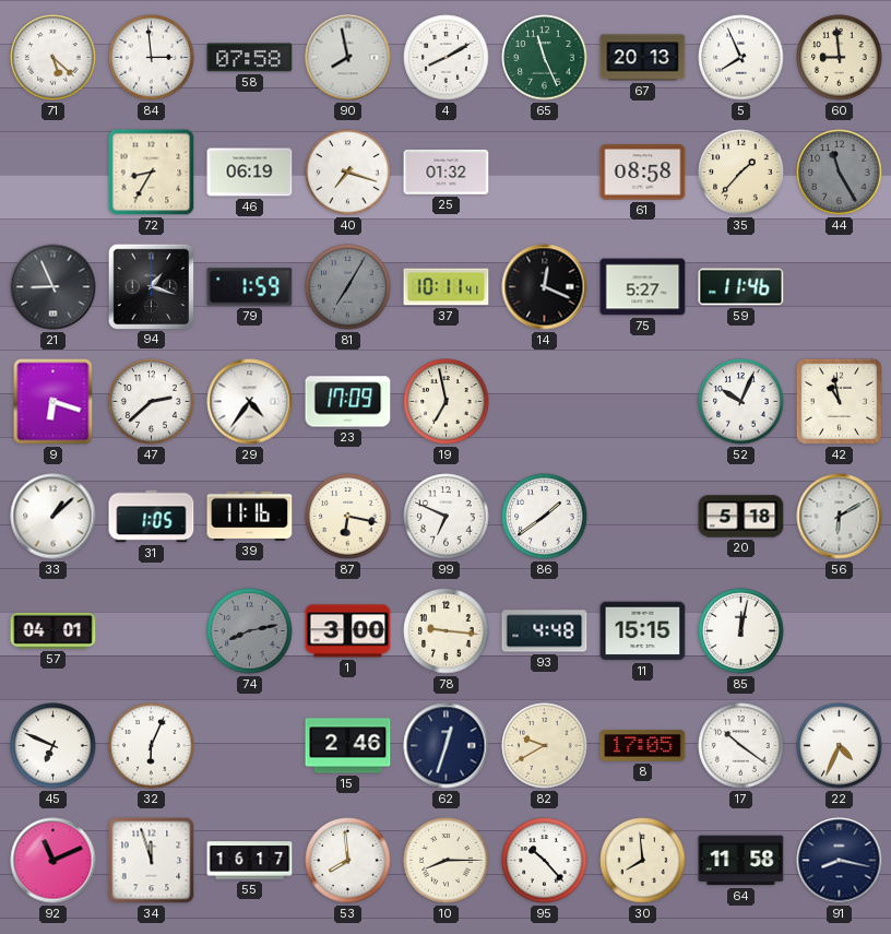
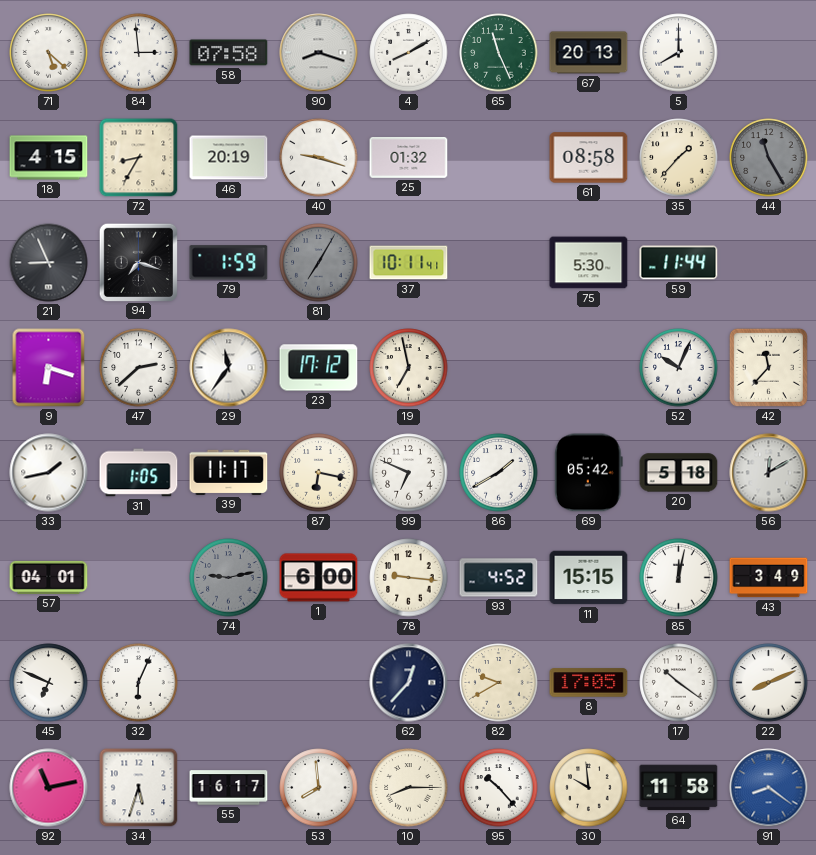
90: 7:58 -> 8:18
5: 7:56 -> 8:00
60: 8:59 -> none
18: none -> 4:15
46: 06:19 -> 20:19
40: 7:18 -> 9:18
94: 1:18 -> 7:18
14: 12:19 -> none
75: 5:27 -> 5:30
59: 11:46 -> 11:44
29: 4:36 -> 11:36
23: 17:09 -> 17:12
42: 10:58 -> 11:37
33: 1:08 -> 1:43
39: 11:16 -> 11:17
86: 1:39 -> 1:40
69: none -> 05:42
56: 6:10 -> 12:10
74: 8:13 -> 9:13
1: 3:00 -> 6:00
93: 4:48 -> 4:52
43: none -> 3:49
15: 2:46 -> none
62: 12:33 -> 12:37
22: 4:34 -> 8:11
92: 11:11 -> 11:13
34: 11:57 -> 5:33
30: 7:59 -> 9:59
91: 8:17 -> 8:21
91 dial: navy -> blue
